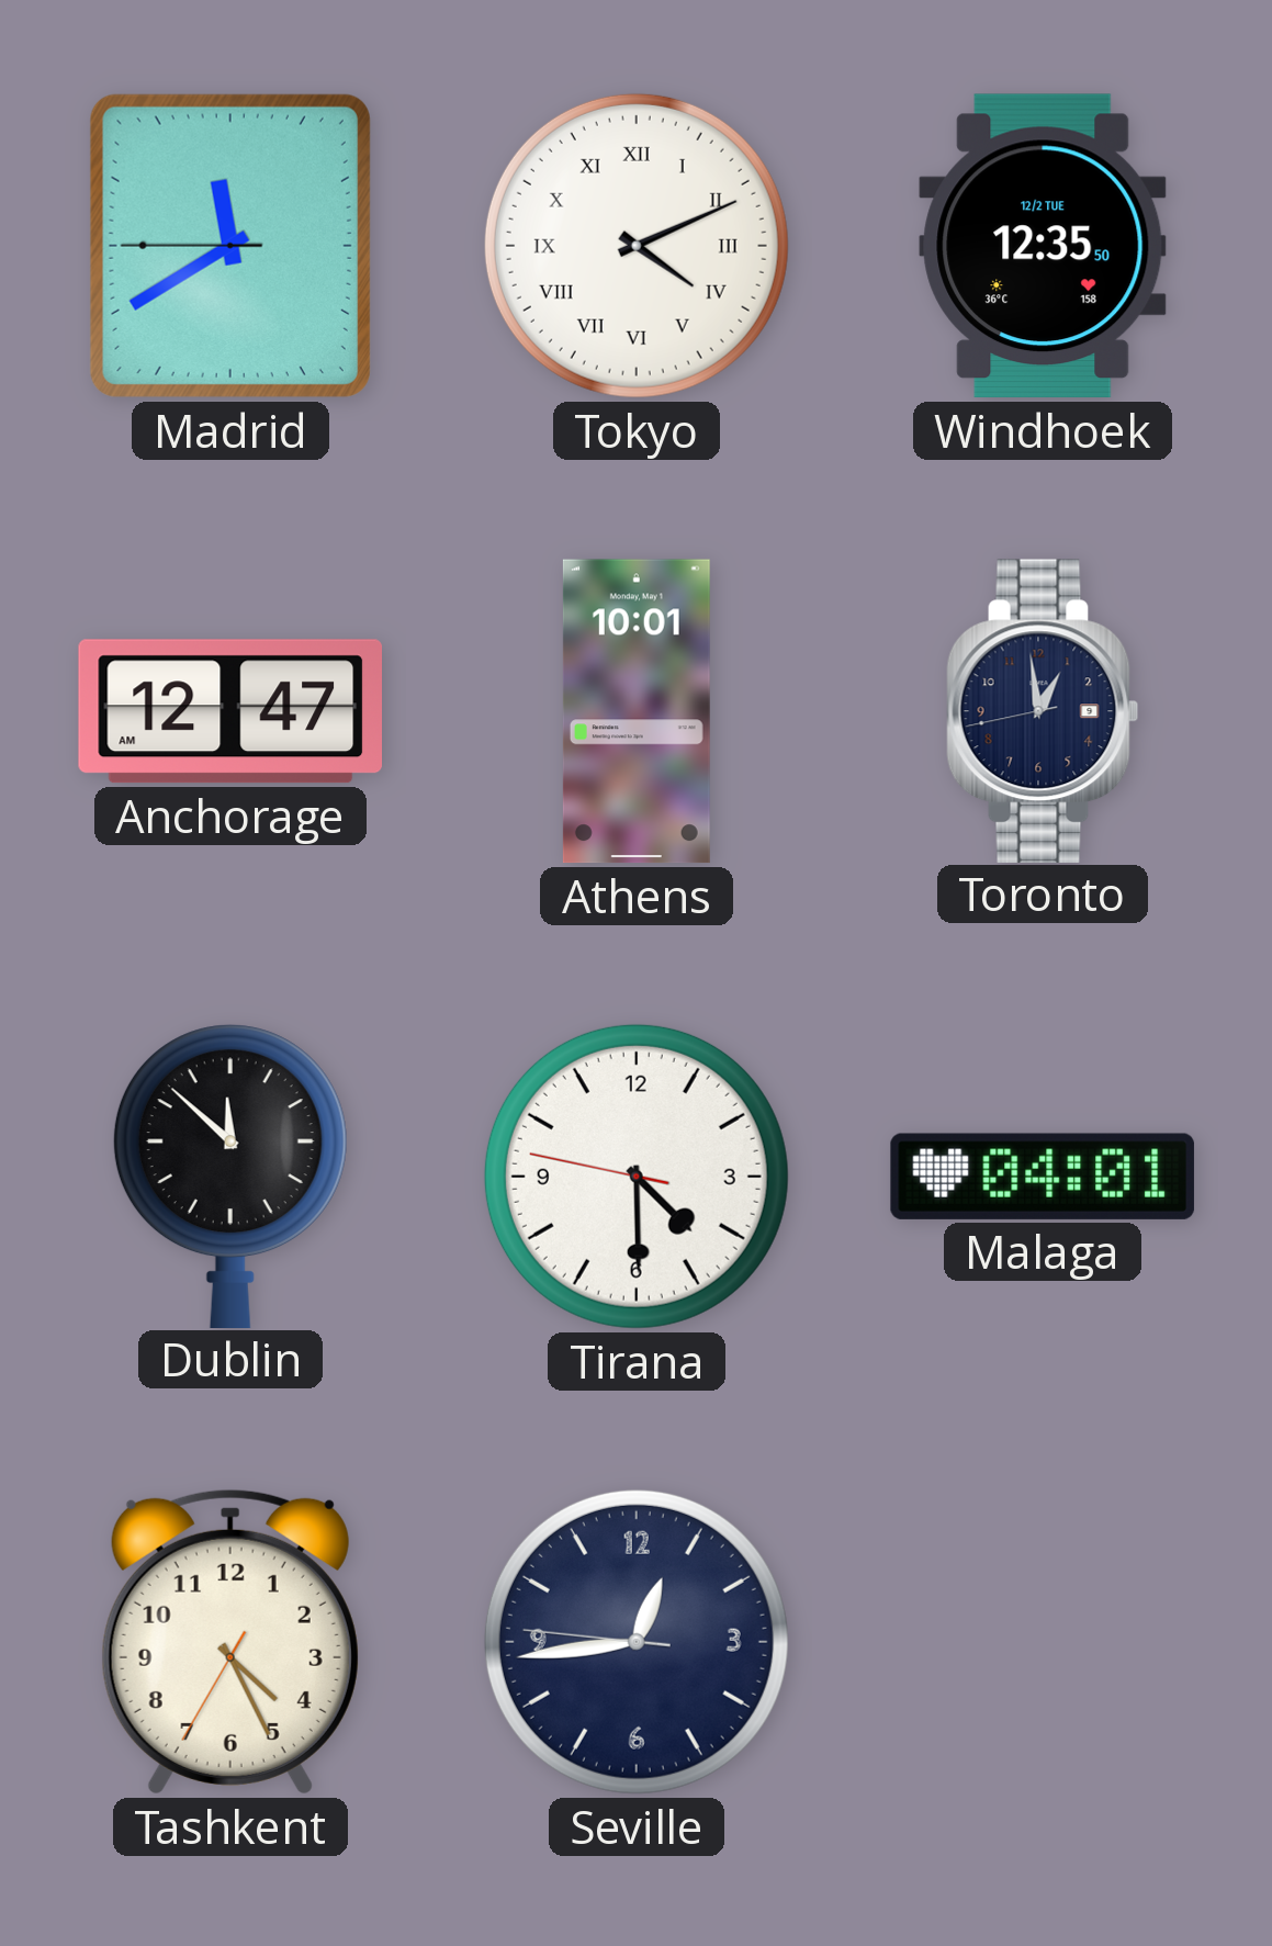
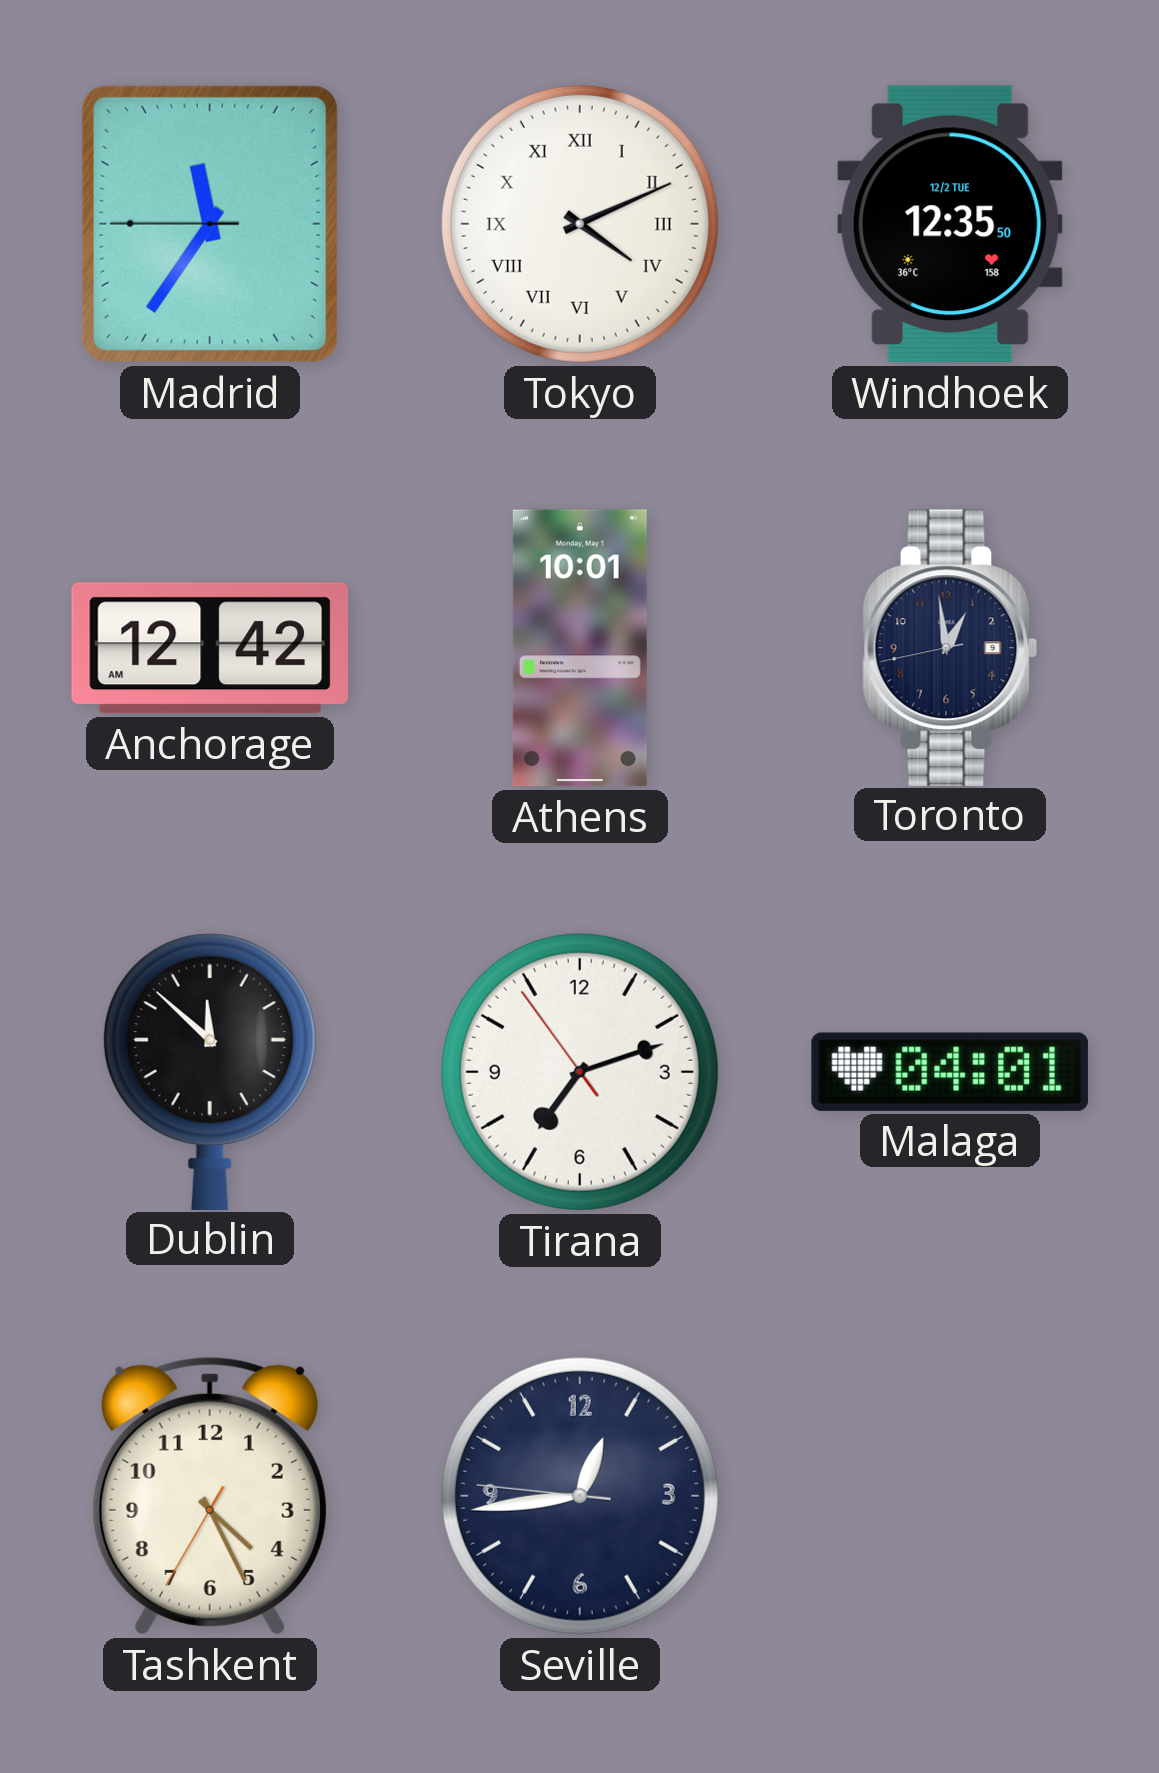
Madrid: 11:39 -> 11:35
Anchorage: 12:47 -> 12:42
Tirana: 4:29 -> 7:11
